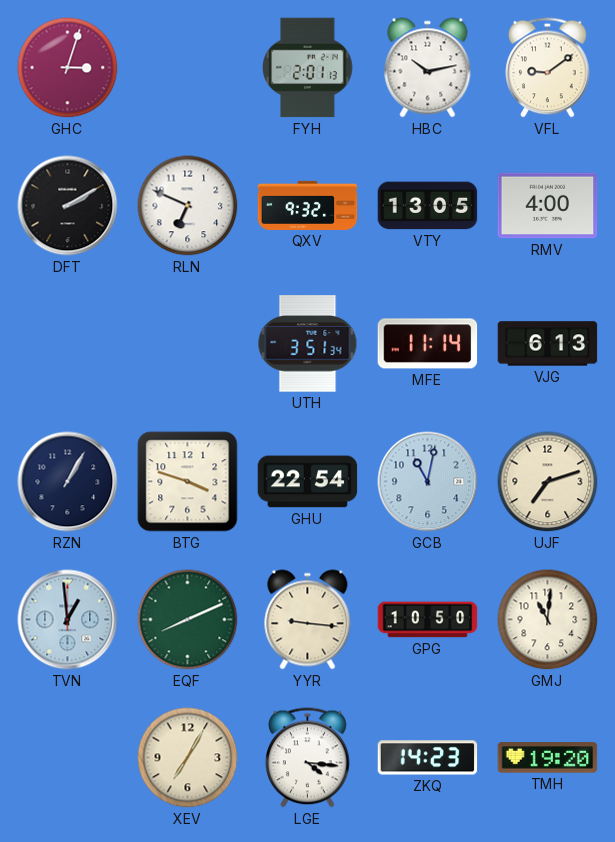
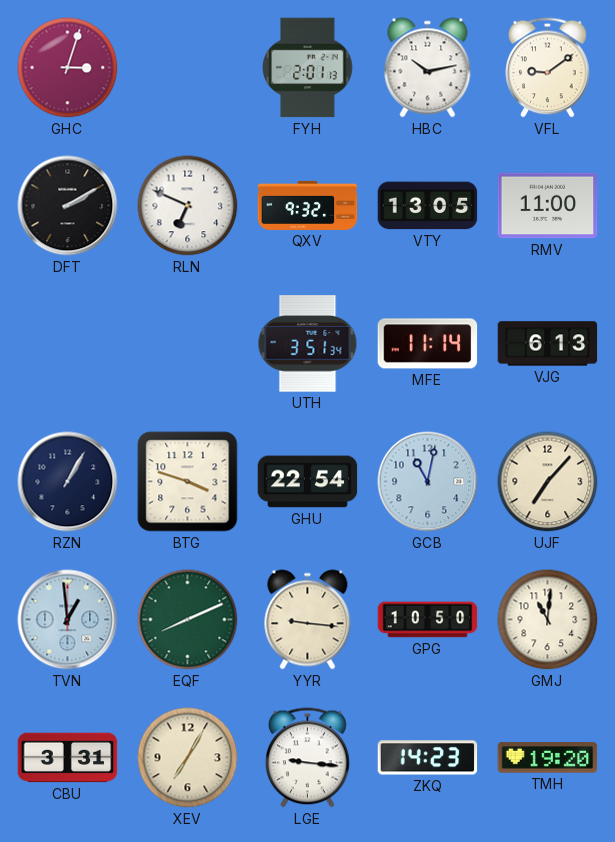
RMV: 4:00 -> 11:00
UJF: 7:12 -> 7:07
CBU: none -> 3:31
LGE: 4:16 -> 9:16
